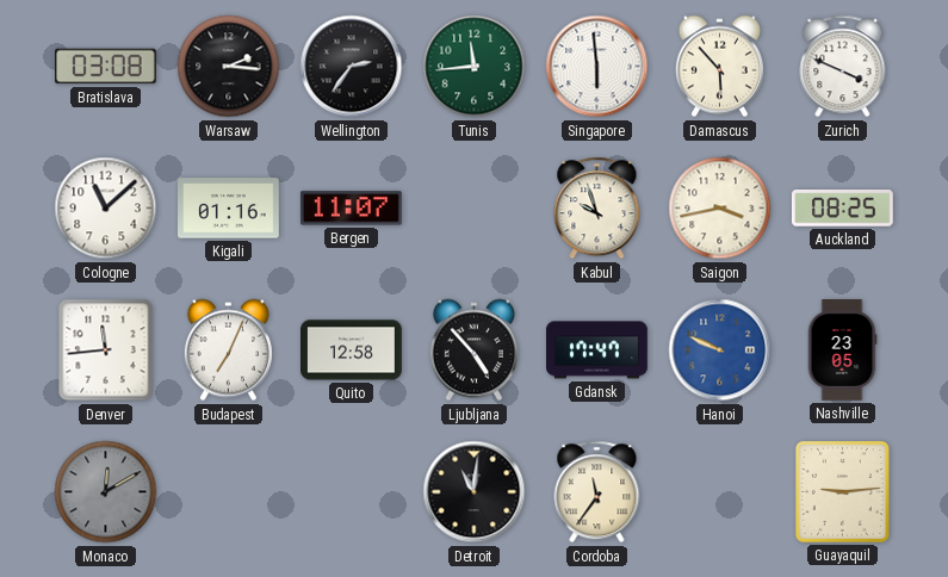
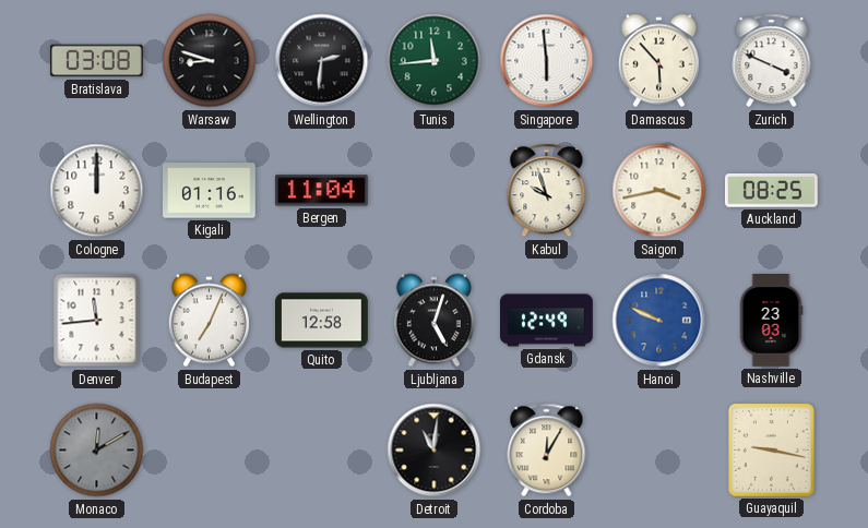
Warsaw: 2:16 -> 8:48
Wellington: 2:36 -> 2:31
Cologne: 11:08 -> 12:00
Bergen: 11:07 -> 11:04
Ljubljana: 4:53 -> 5:03
Gdansk: 17:47 -> 12:49
Nashville: 23:05 -> 23:03
Cordoba: 11:36 -> 12:05
Guayaquil: 9:14 -> 9:17
